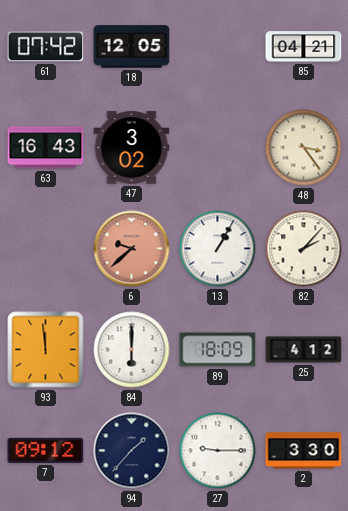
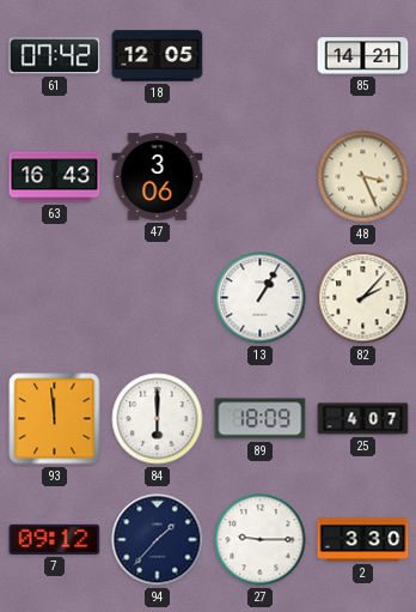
85: 04:21 -> 14:21
47: 3:02 -> 3:06
48: 3:24 -> 3:26
6: 9:38 -> none
25: 4:12 -> 4:07
